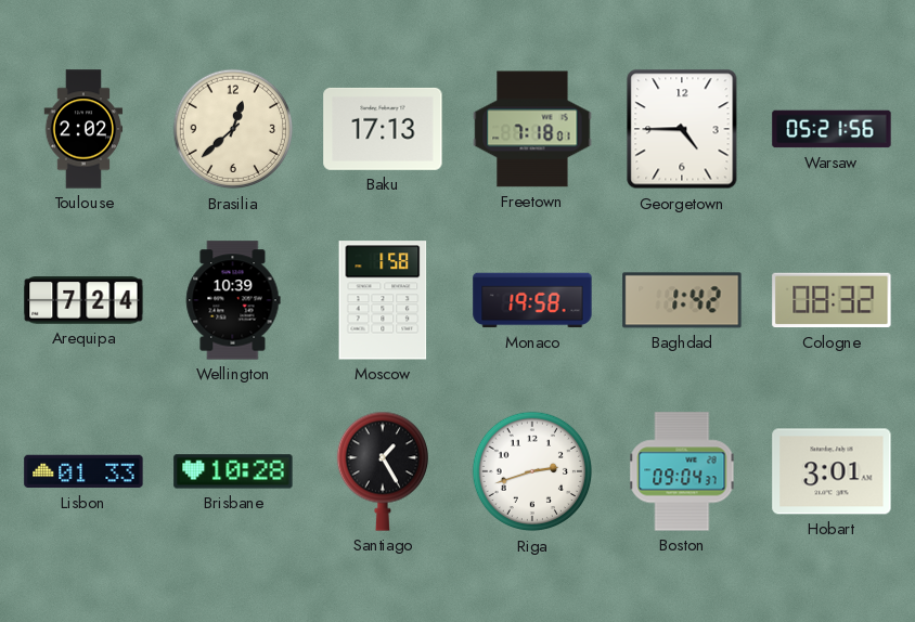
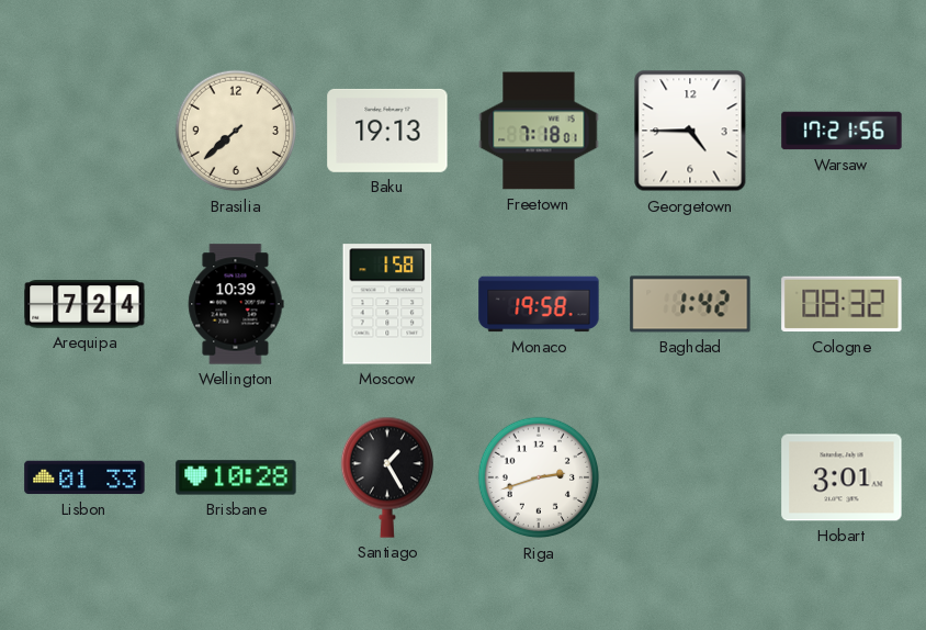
Toulouse: 2:02 -> none
Brasilia: 12:38 -> 7:38
Baku: 17:13 -> 19:13
Warsaw: 05:21 -> 17:21
Boston: 09:04 -> none
